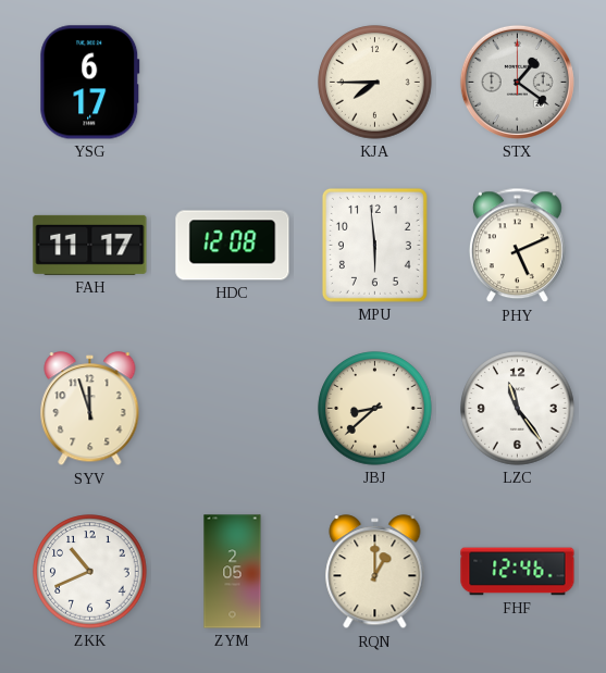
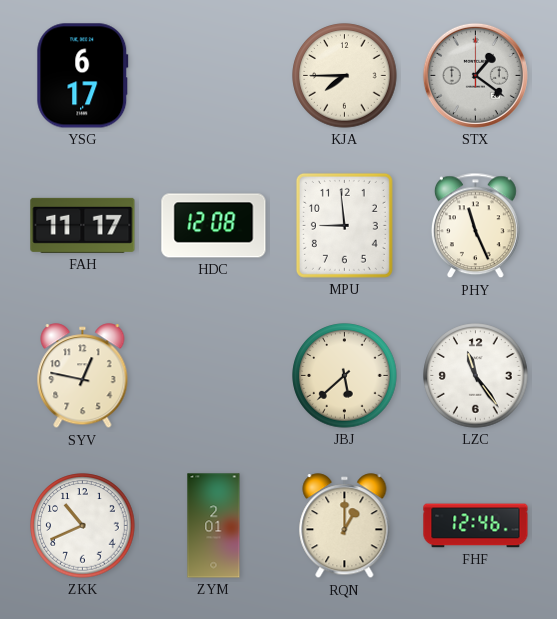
MPU: 5:59 -> 8:59
PHY: 5:11 -> 11:26
SYV: 11:57 -> 12:47
JBJ: 8:38 -> 5:38
ZYM: 2:05 -> 2:01
